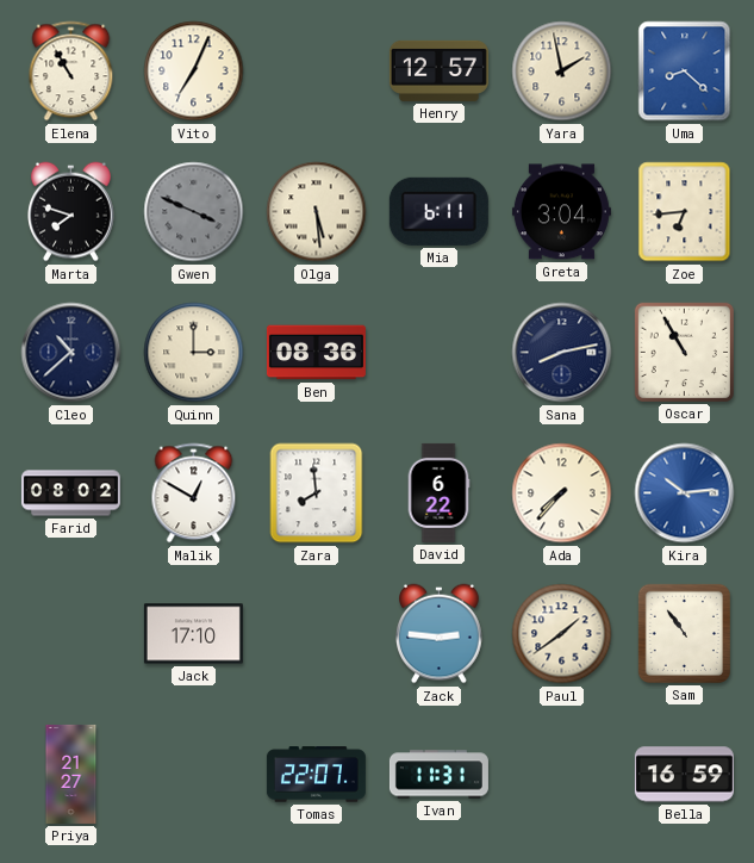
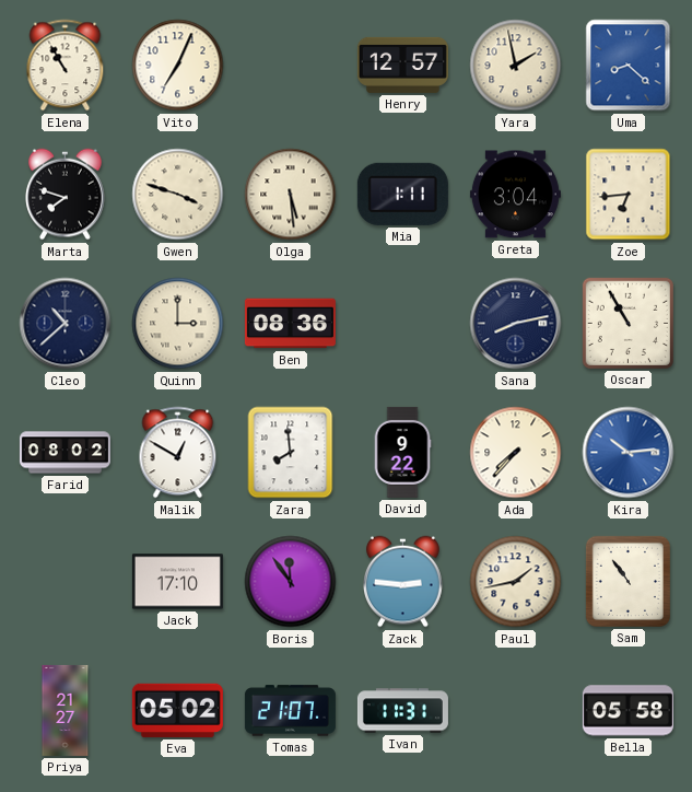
Gwen: 3:49 -> 3:48
Gwen dial: grey -> cream
Mia: 6:11 -> 1:11
David: 6:22 -> 9:22
Boris: none -> 11:54
Paul: 1:39 -> 1:43
Eva: none -> 05:02
Tomas: 22:07 -> 21:07
Bella: 16:59 -> 05:58
